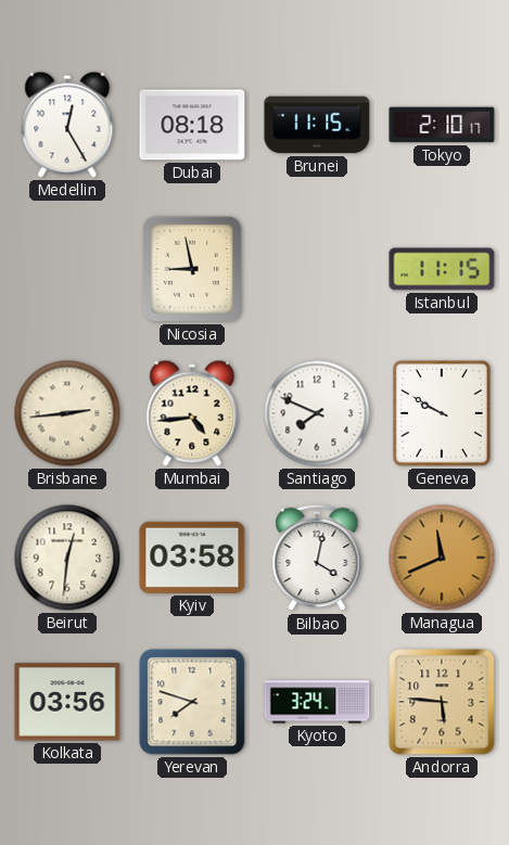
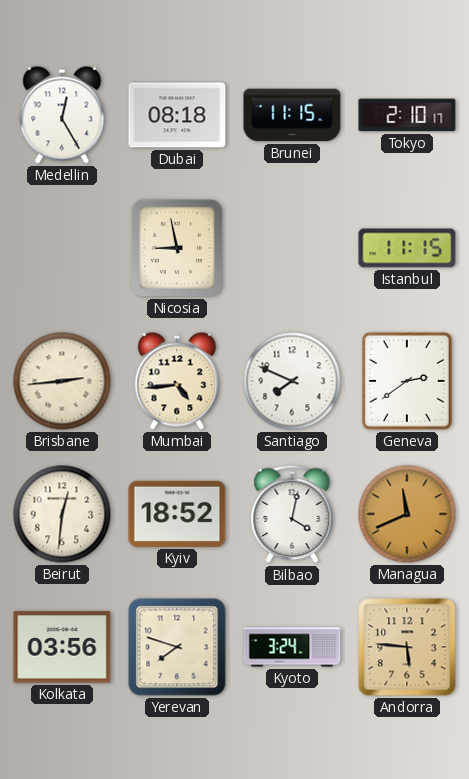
Geneva: 9:50 -> 2:39
Kyiv: 03:58 -> 18:52
